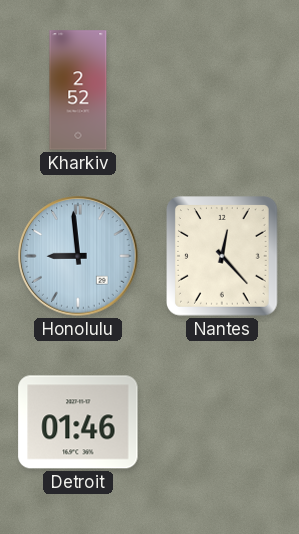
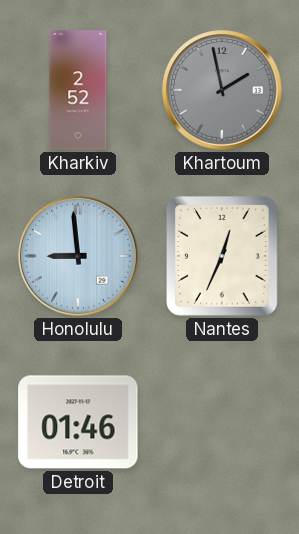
Khartoum: none -> 1:58
Nantes: 12:23 -> 12:34
